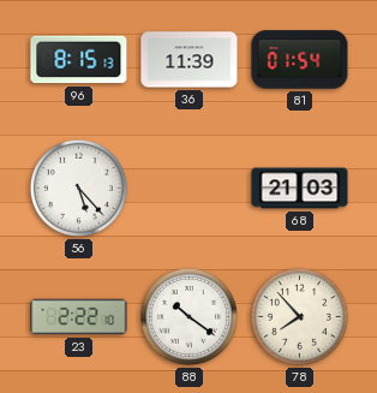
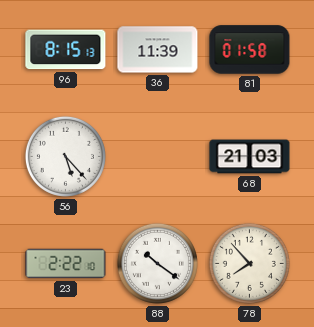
81: 01:54 -> 01:58
